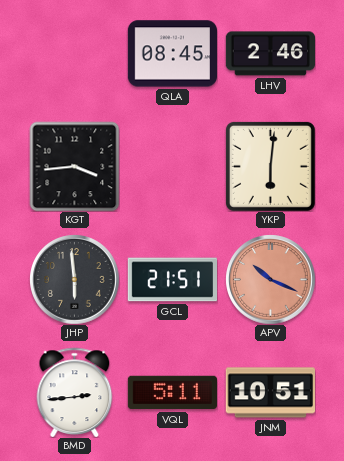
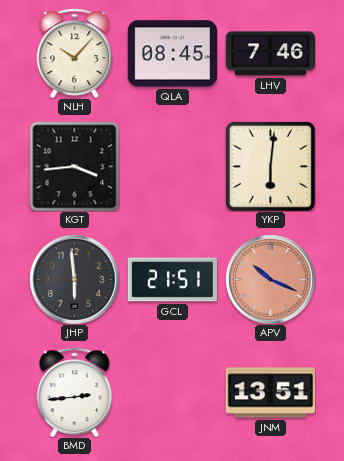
NLH: none -> 10:07
LHV: 2:46 -> 7:46
VQL: 5:11 -> none
JNM: 10:51 -> 13:51
